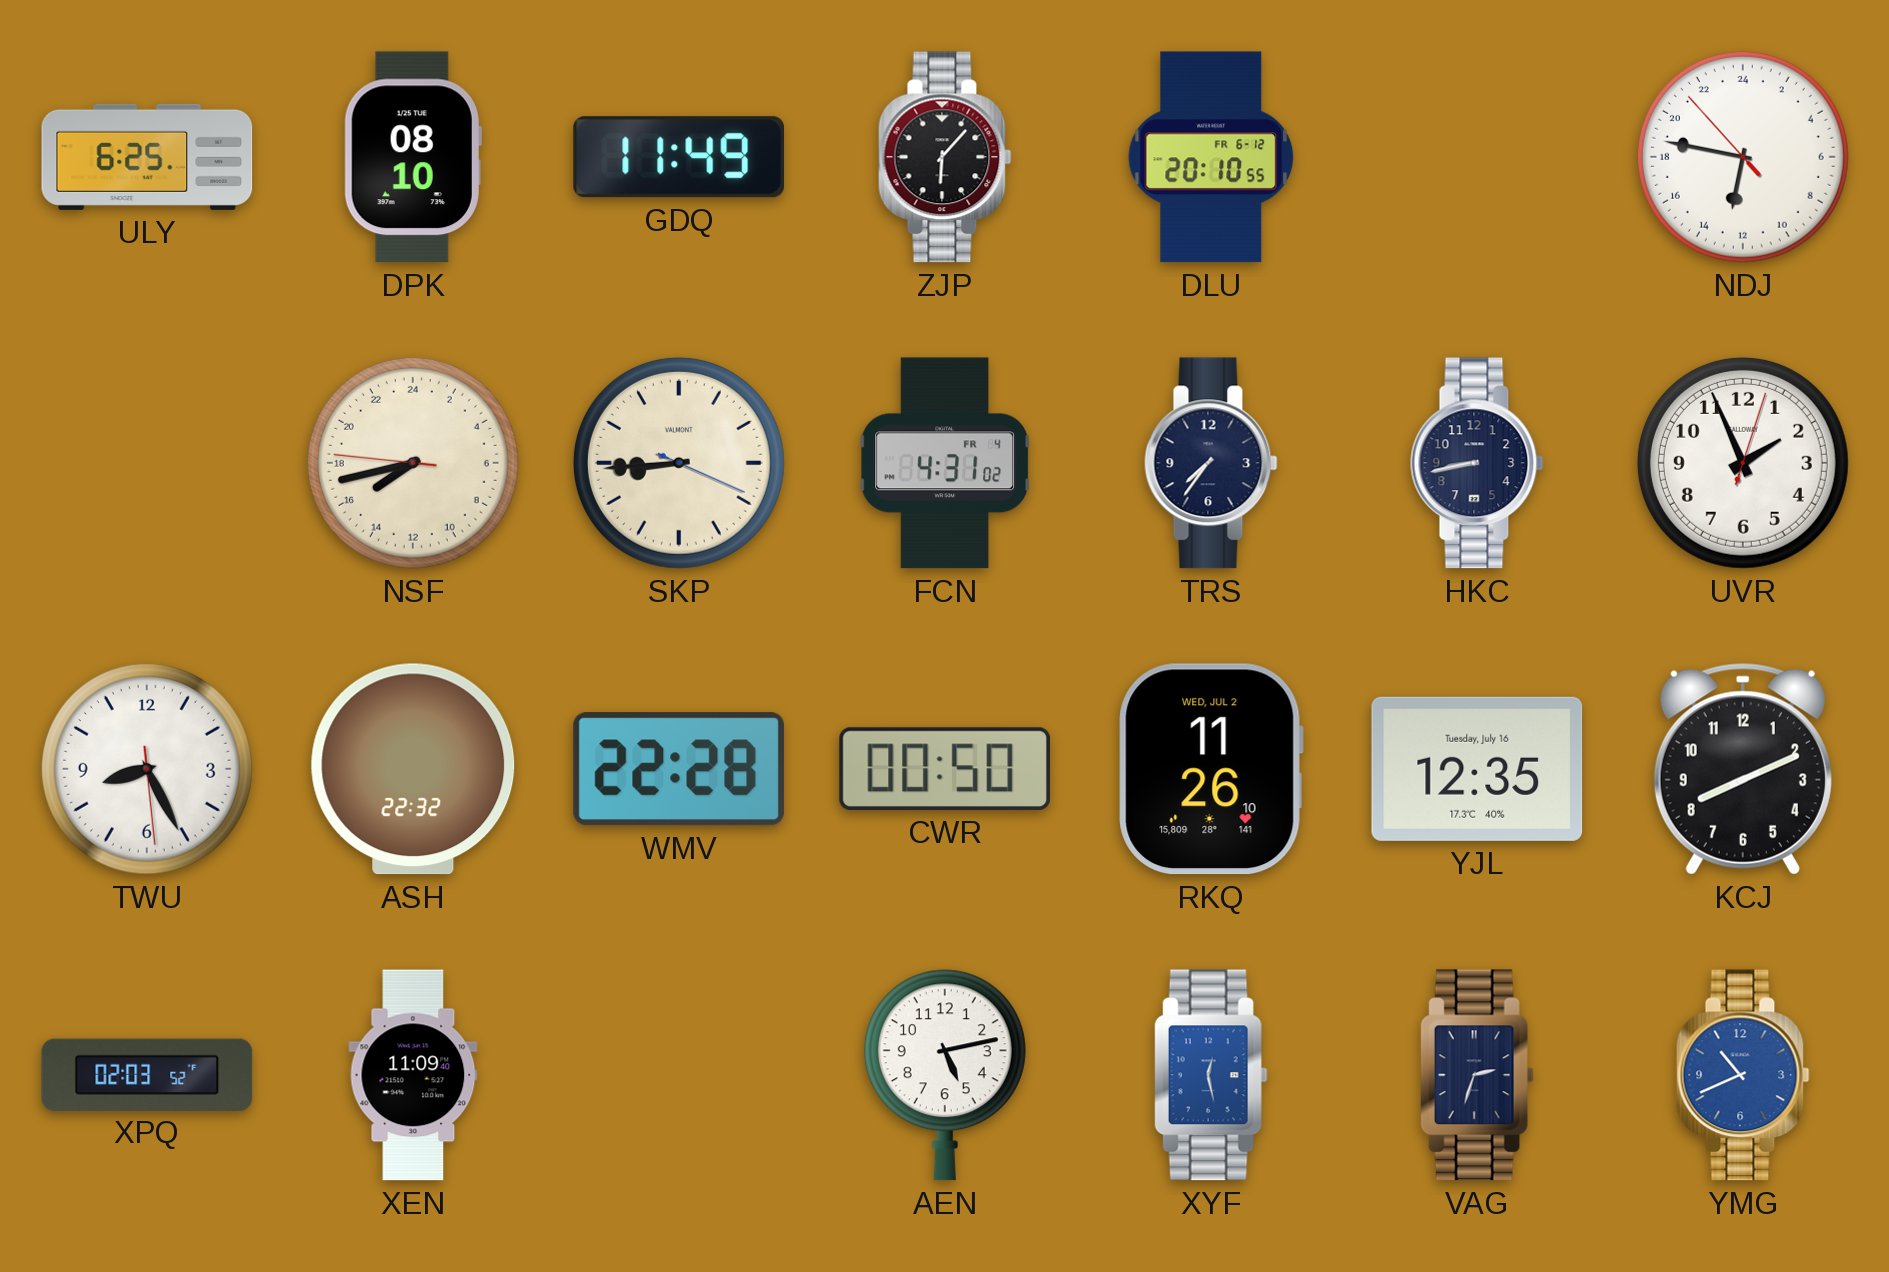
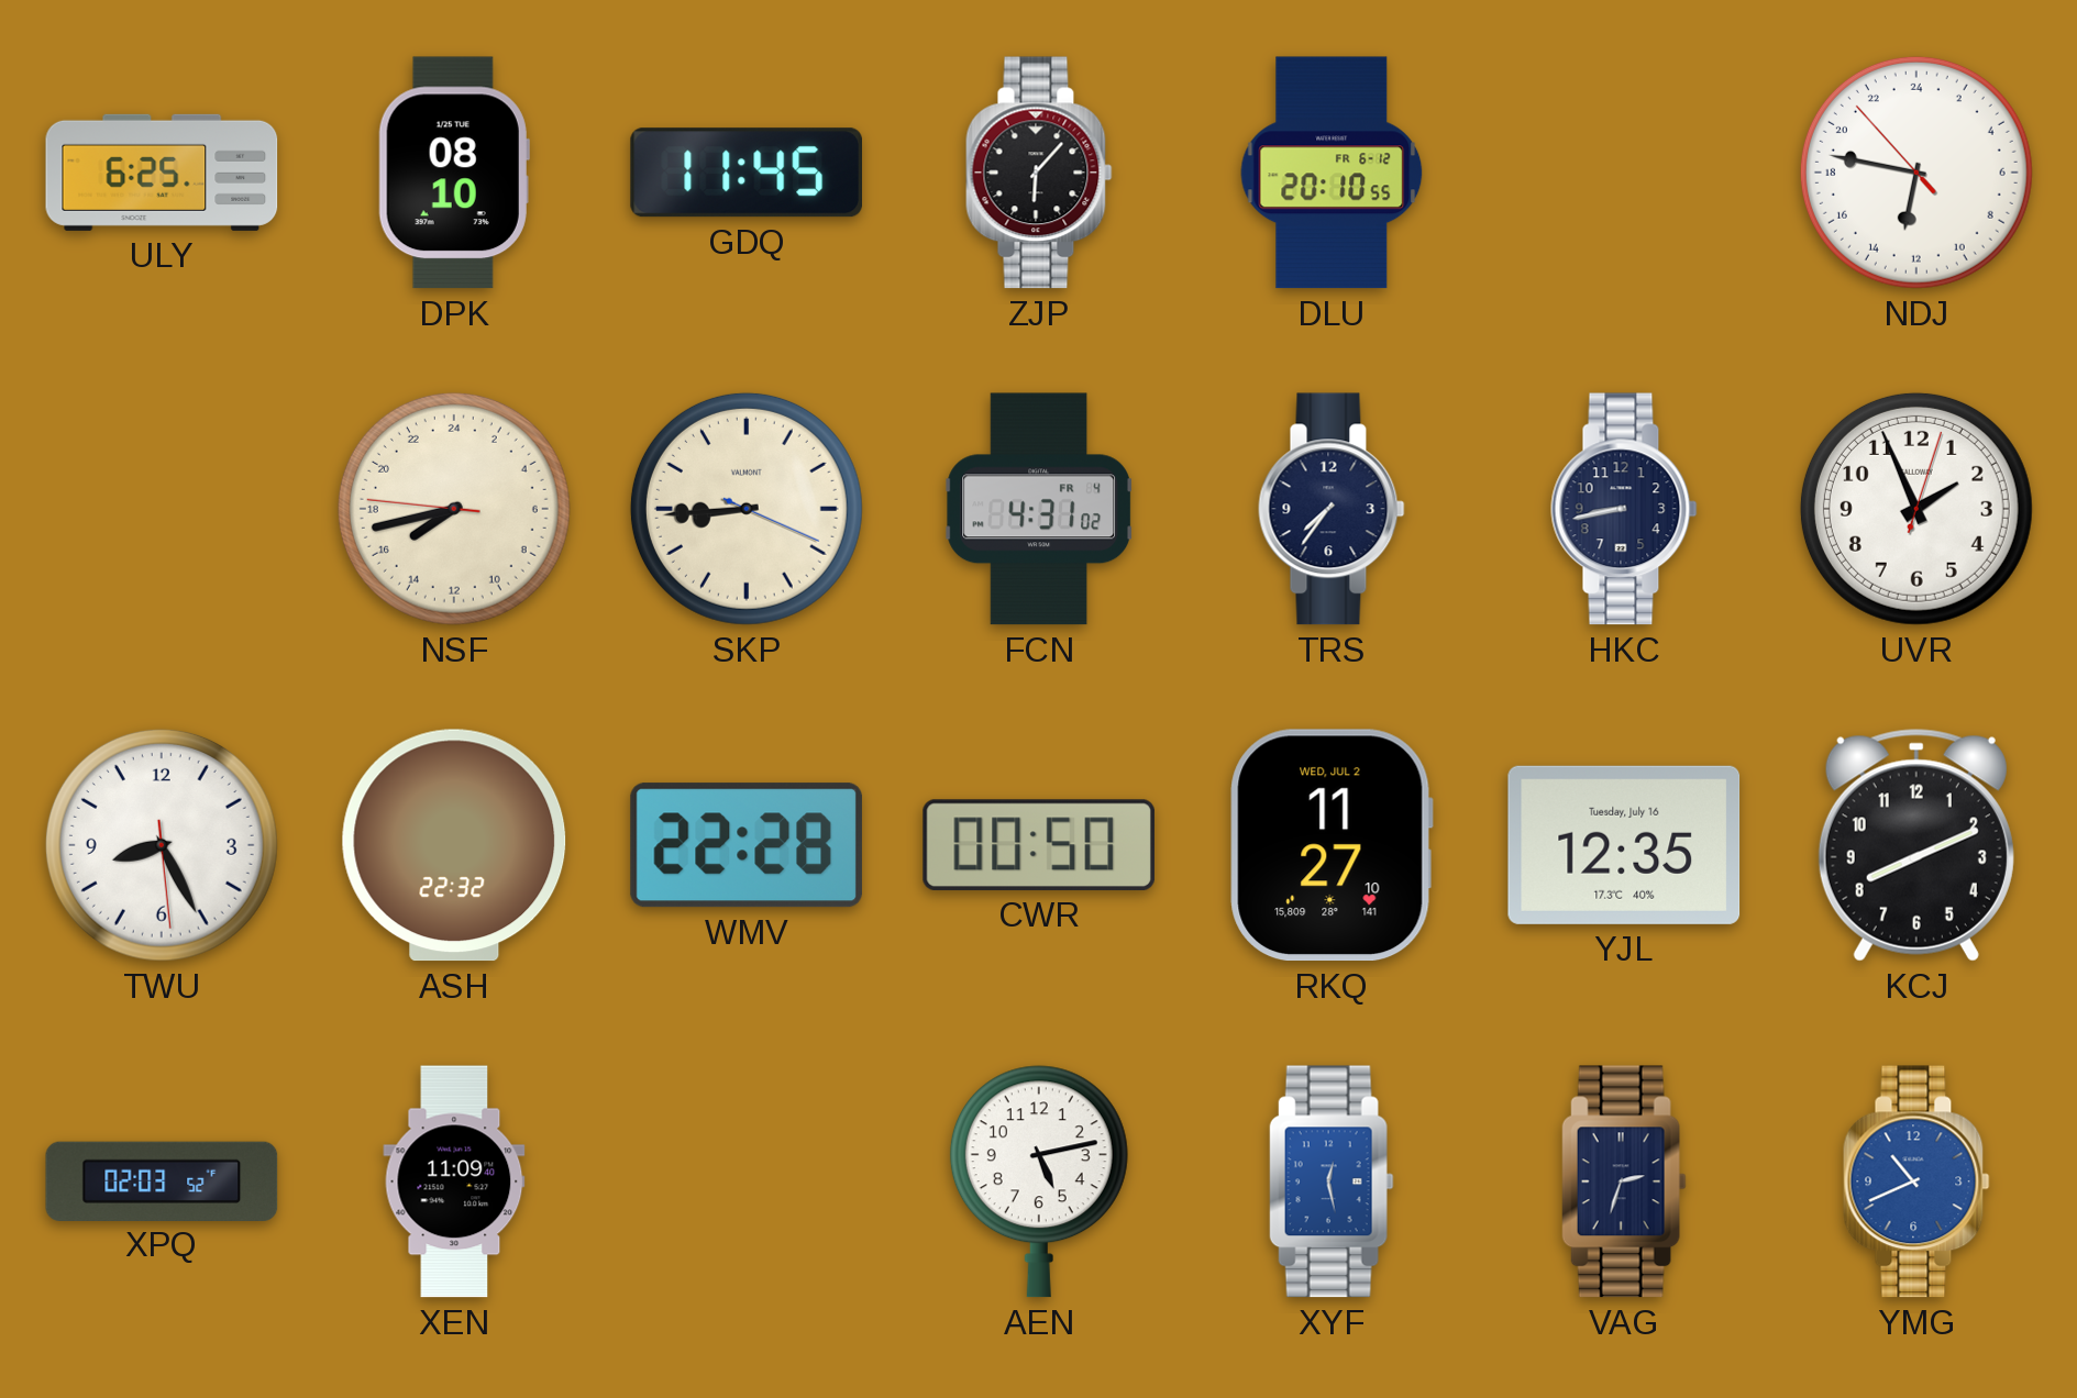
GDQ: 11:49 -> 11:45
RKQ: 11:26 -> 11:27
